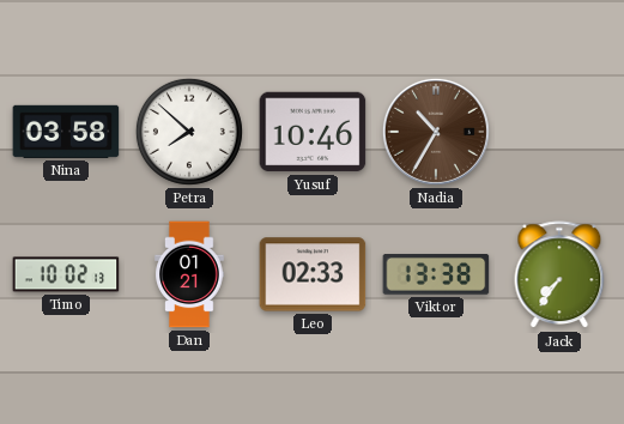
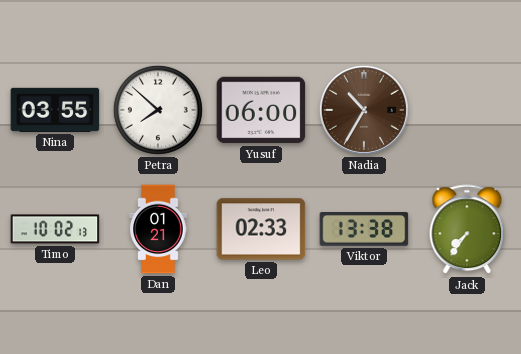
Nina: 03:58 -> 03:55
Yusuf: 10:46 -> 06:00
